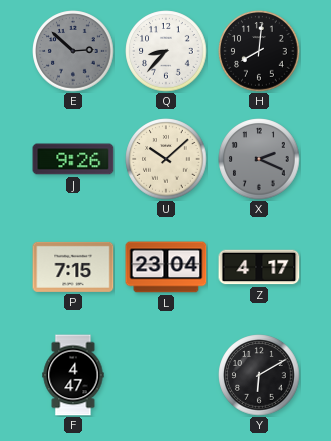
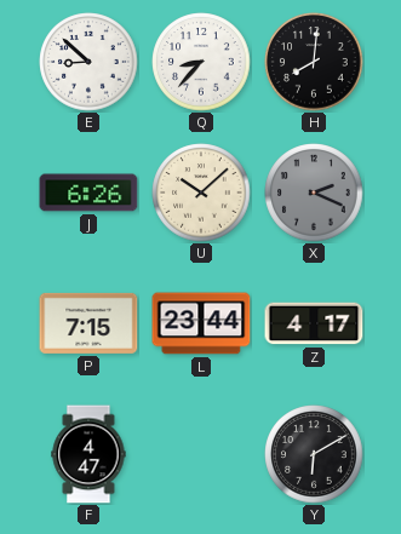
E: 2:52 -> 8:52
E dial: grey -> white
J: 9:26 -> 6:26
L: 23:04 -> 23:44
